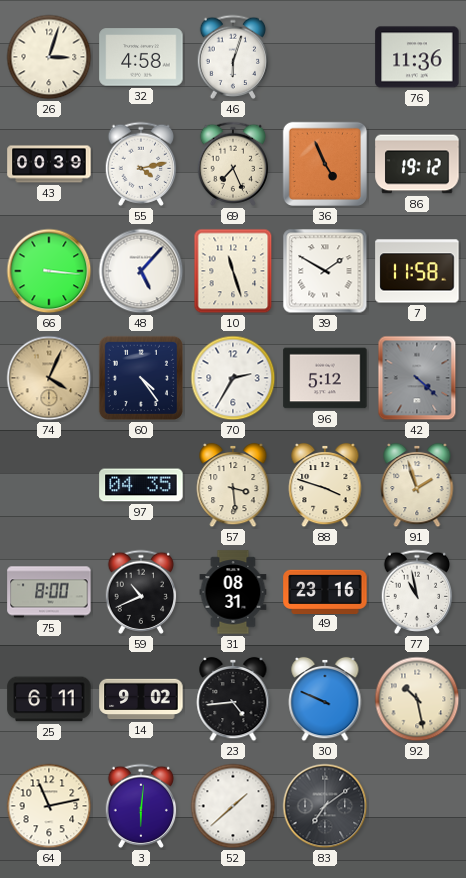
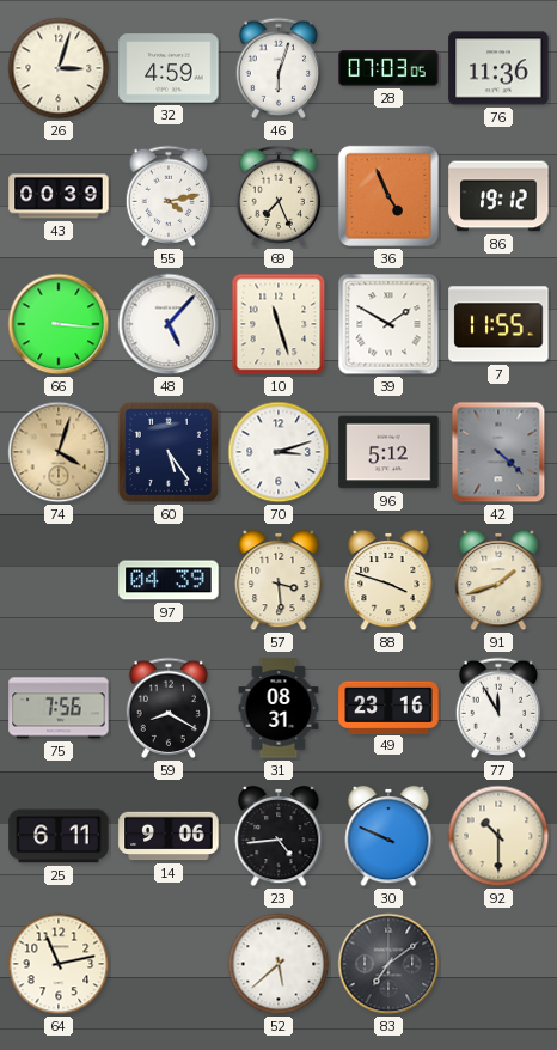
32: 4:58 -> 4:59
28: none -> 07:03
7: 11:58 -> 11:55
74: 4:04 -> 4:03
60: 4:24 -> 5:24
70: 2:35 -> 3:12
97: 04:35 -> 04:39
91: 1:57 -> 1:42
75: 8:00 -> 7:56
59: 10:41 -> 8:20
77: 10:58 -> 11:55
14: 9:02 -> 9:06
92: 10:28 -> 10:30
3: 6:01 -> none
52: 1:38 -> 5:38
